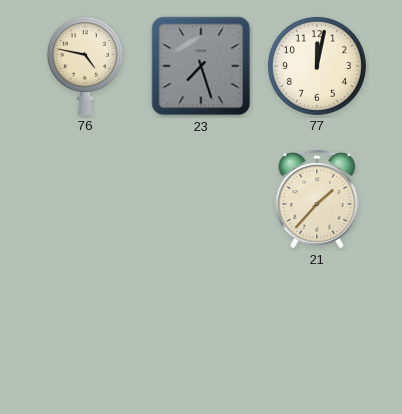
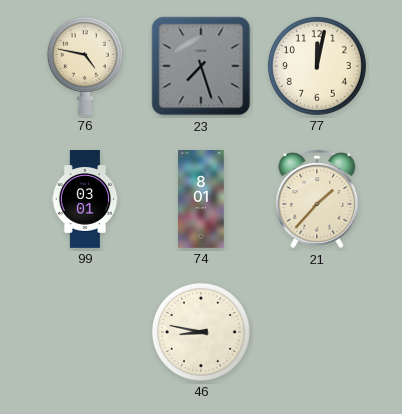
99: none -> 03:01
74: none -> 8:01
46: none -> 8:47
